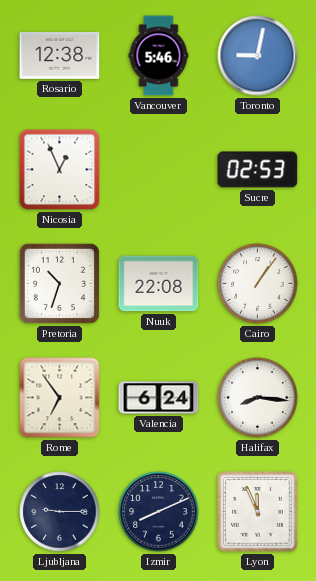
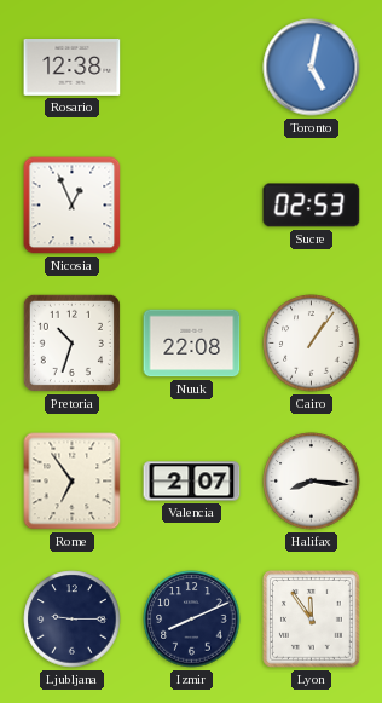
Vancouver: 5:46 -> none
Toronto: 9:02 -> 5:02
Valencia: 6:24 -> 2:07
Lyon: 11:56 -> 11:54
